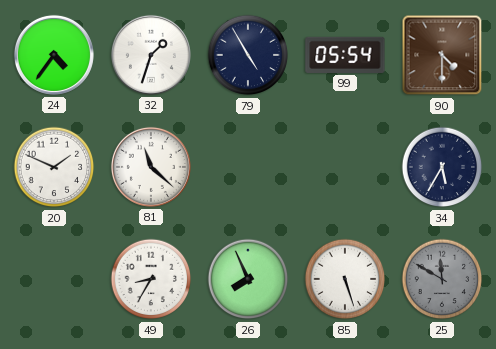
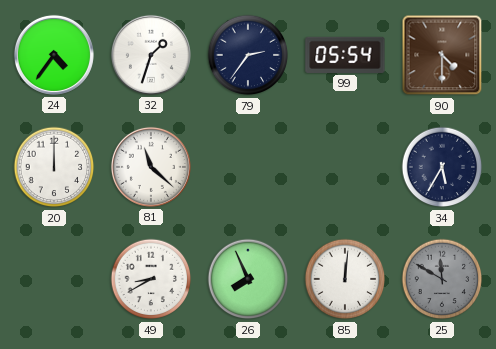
79: 4:55 -> 2:36
20: 1:49 -> 12:00
49: 8:35 -> 8:40
85: 5:27 -> 12:01
